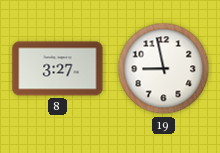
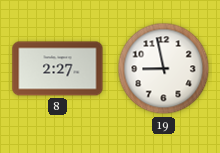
8: 3:27 -> 2:27
